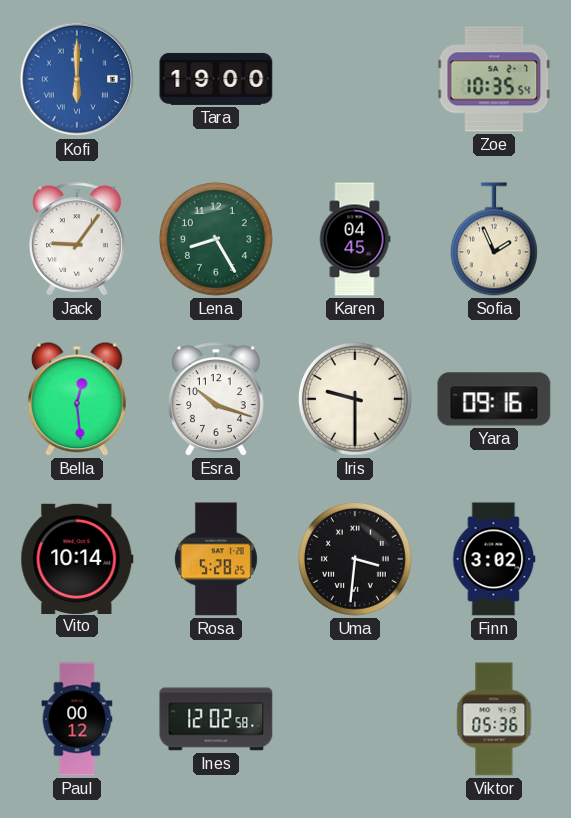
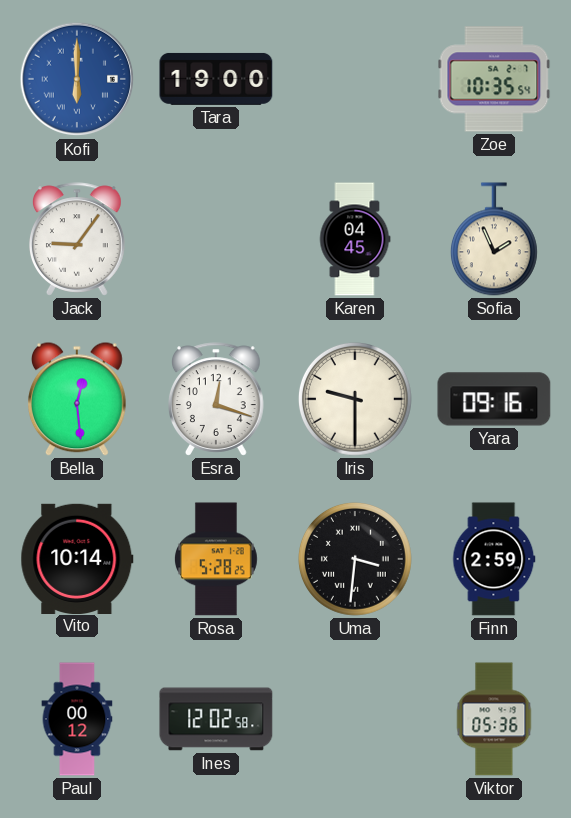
Lena: 8:25 -> none
Esra: 10:18 -> 12:18
Finn: 3:02 -> 2:59
